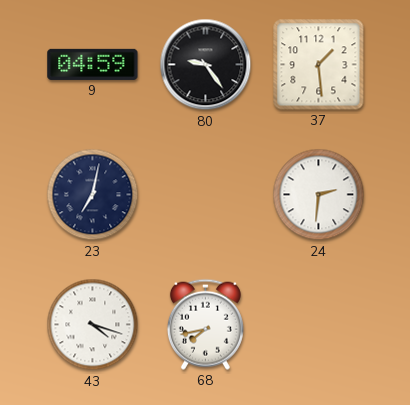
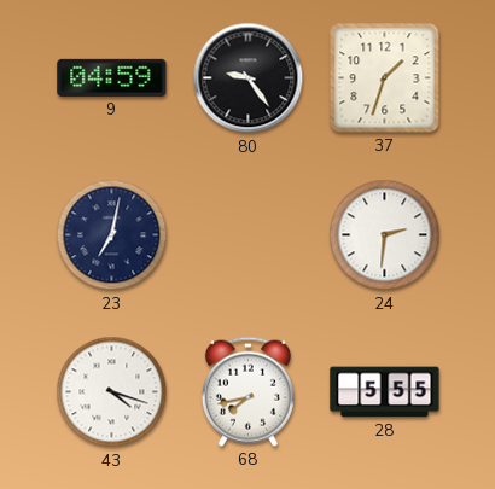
37: 1:29 -> 1:33
28: none -> 5:55
